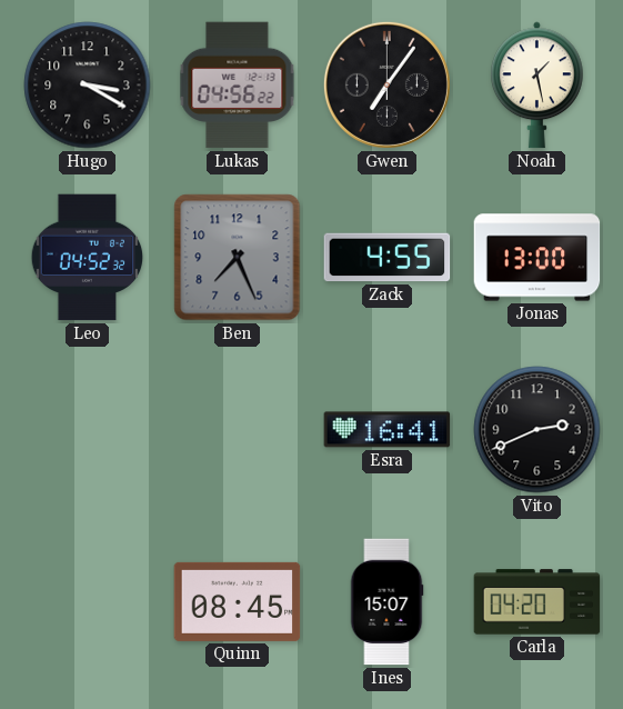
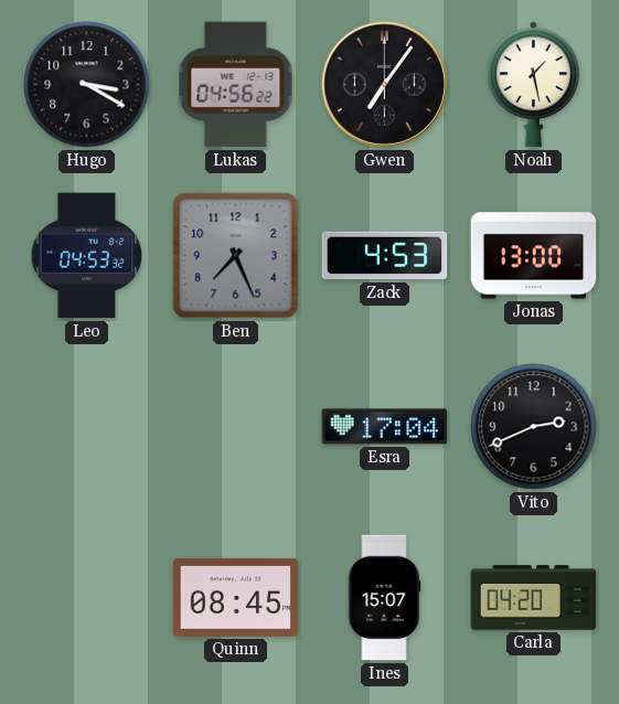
Leo: 04:52 -> 04:53
Zack: 4:55 -> 4:53
Esra: 16:41 -> 17:04
